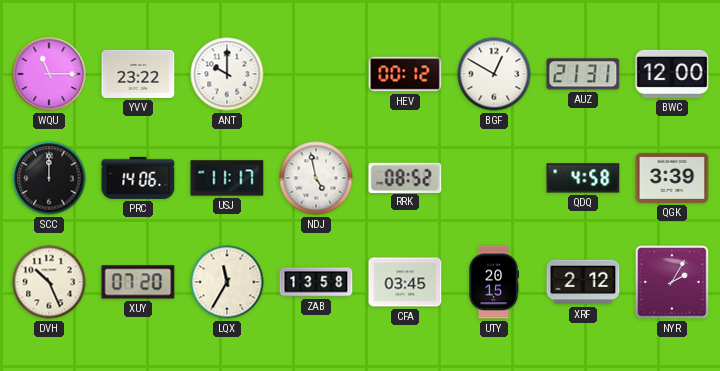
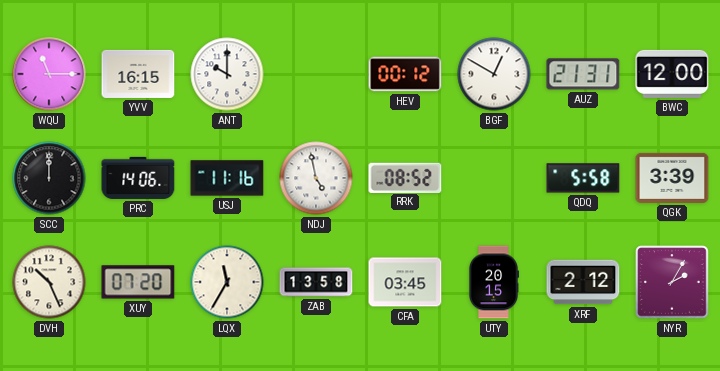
YVV: 23:22 -> 16:15
USJ: 11:17 -> 11:16
QDQ: 4:58 -> 5:58
